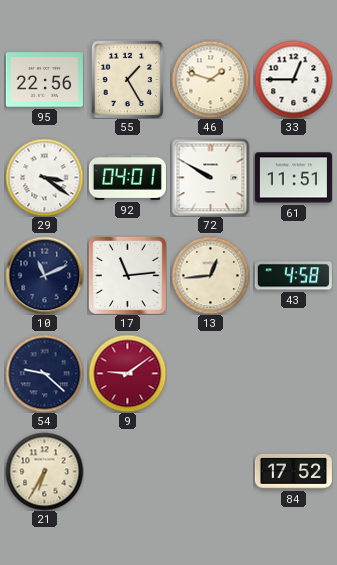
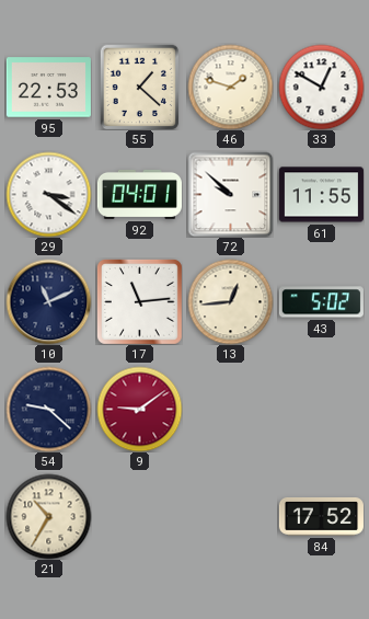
95: 22:56 -> 22:53
55: 1:25 -> 1:22
33: 12:45 -> 12:50
72: 9:50 -> 9:52
61: 11:51 -> 11:55
43: 4:58 -> 5:02
21: 6:35 -> 10:35
